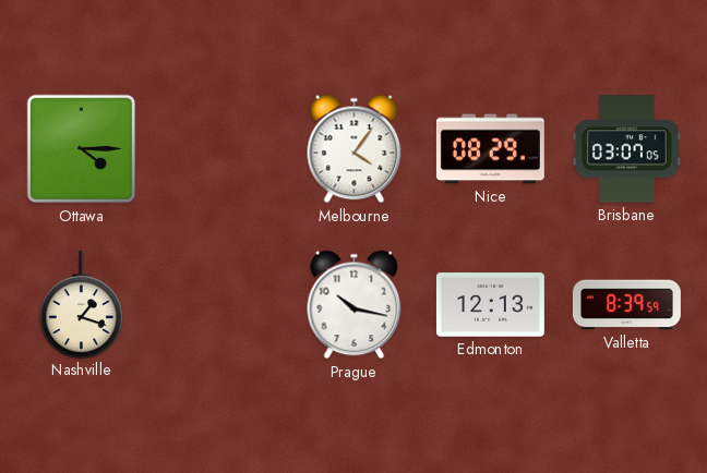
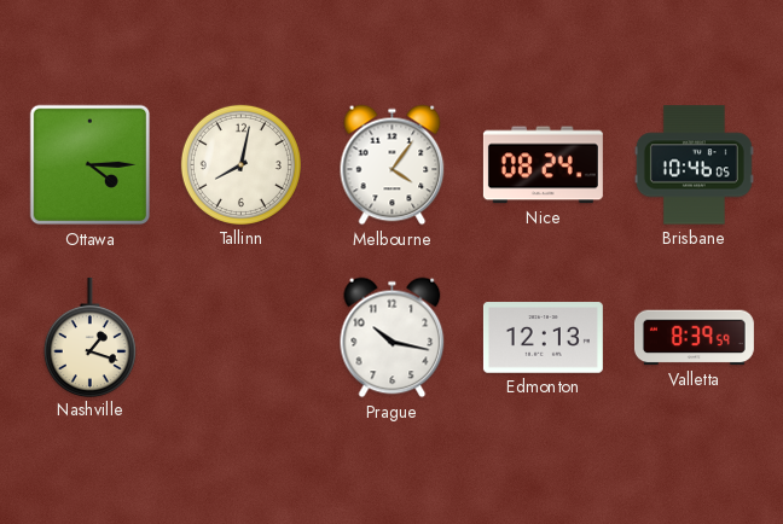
Tallinn: none -> 8:02
Nice: 08:29 -> 08:24
Brisbane: 03:07 -> 10:46
